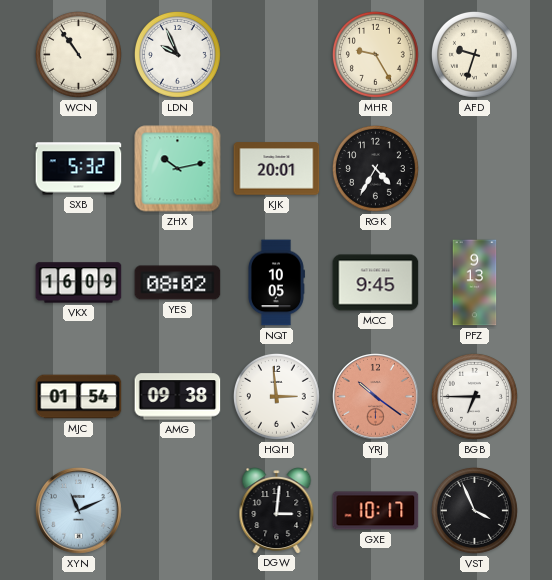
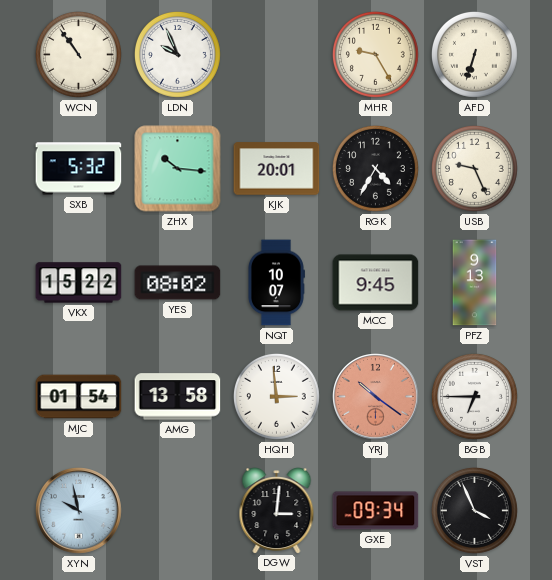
AFD: 9:33 -> 6:33
ZHX: 10:13 -> 10:16
USB: none -> 9:26
VKX: 16:09 -> 15:22
NQT: 10:05 -> 10:07
AMG: 09:38 -> 13:58
XYN: 11:11 -> 9:58
GXE: 10:17 -> 09:34
